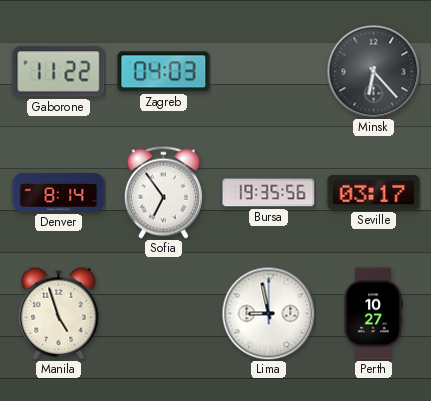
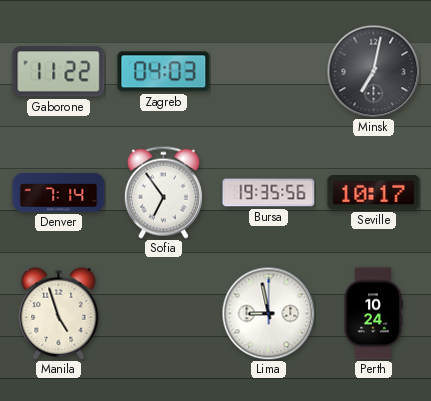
Minsk: 6:23 -> 7:02
Denver: 8:14 -> 7:14
Seville: 03:17 -> 10:17
Perth: 10:27 -> 10:24
